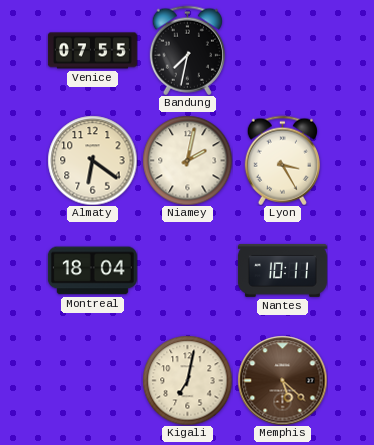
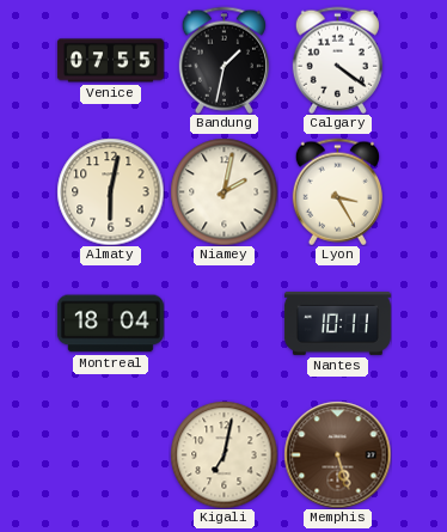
Bandung: 7:32 -> 1:32
Calgary: none -> 4:21
Almaty: 6:21 -> 6:02
Memphis: 5:22 -> 5:27
